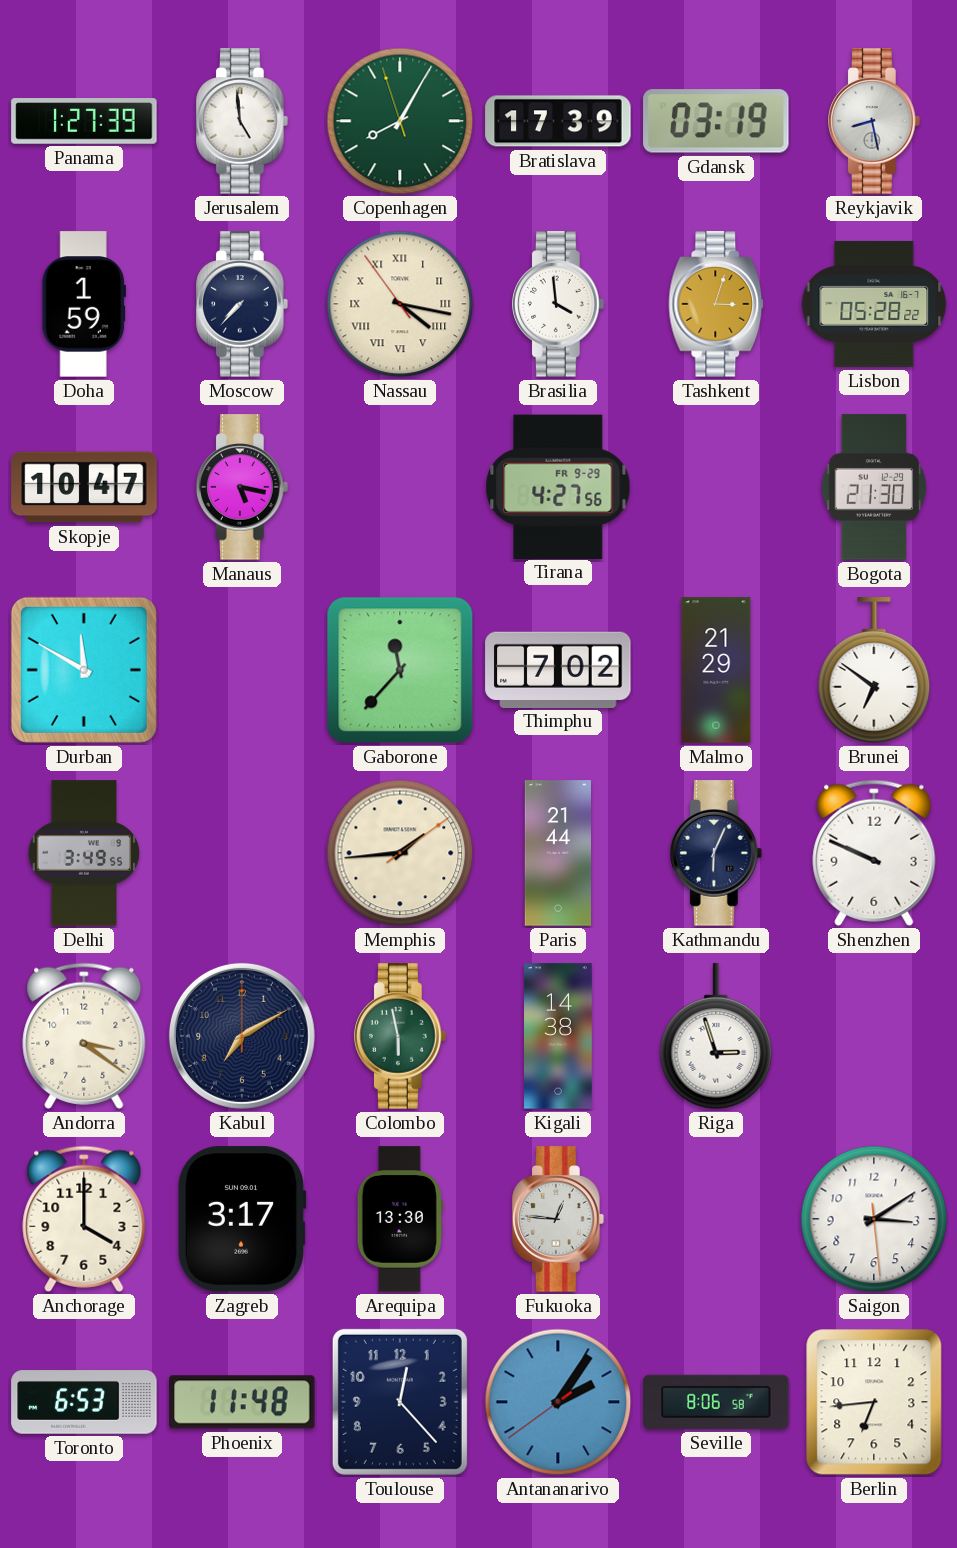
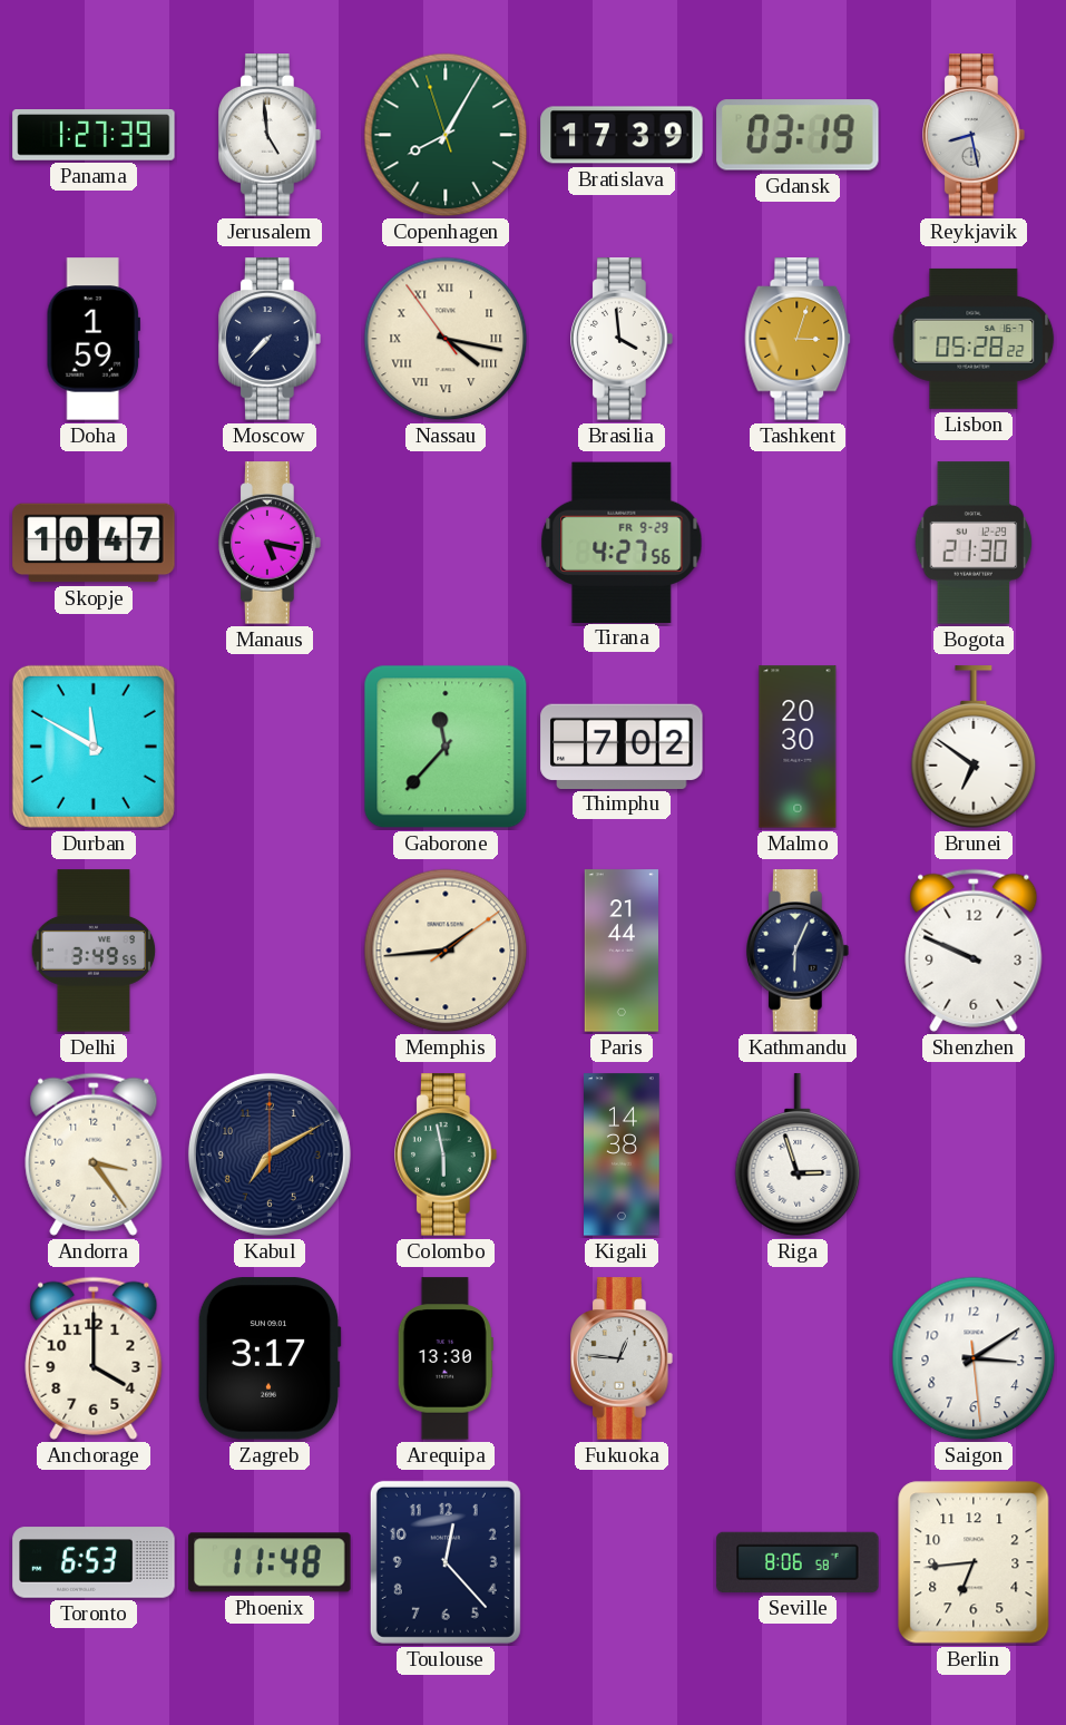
Malmo: 21:29 -> 20:30
Andorra: 3:21 -> 3:24
Antananarivo: 2:05 -> none
